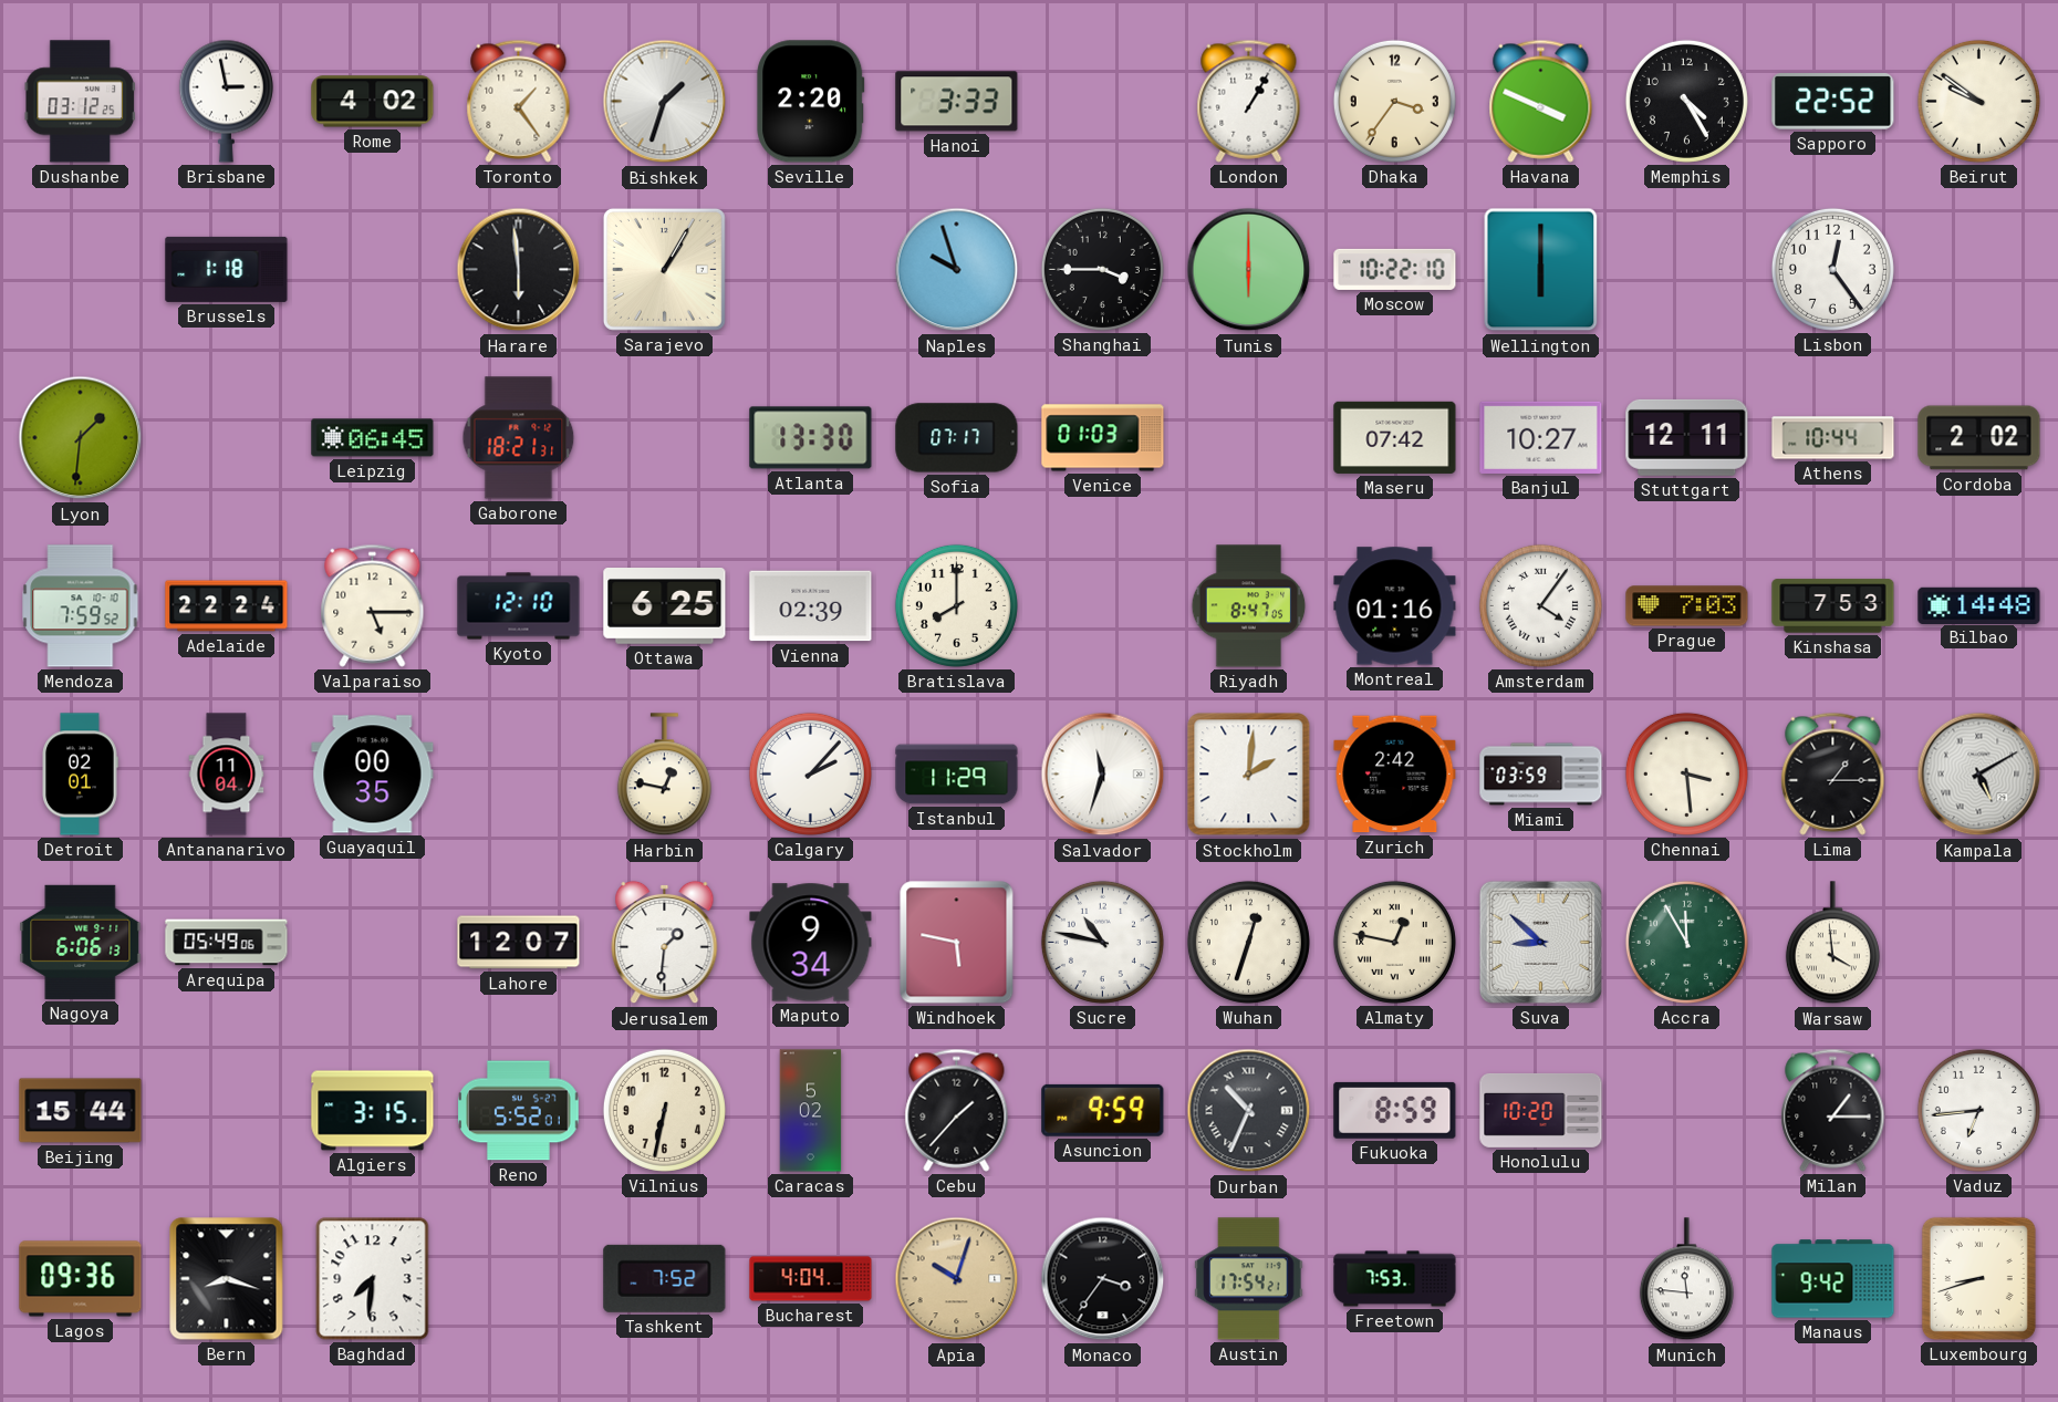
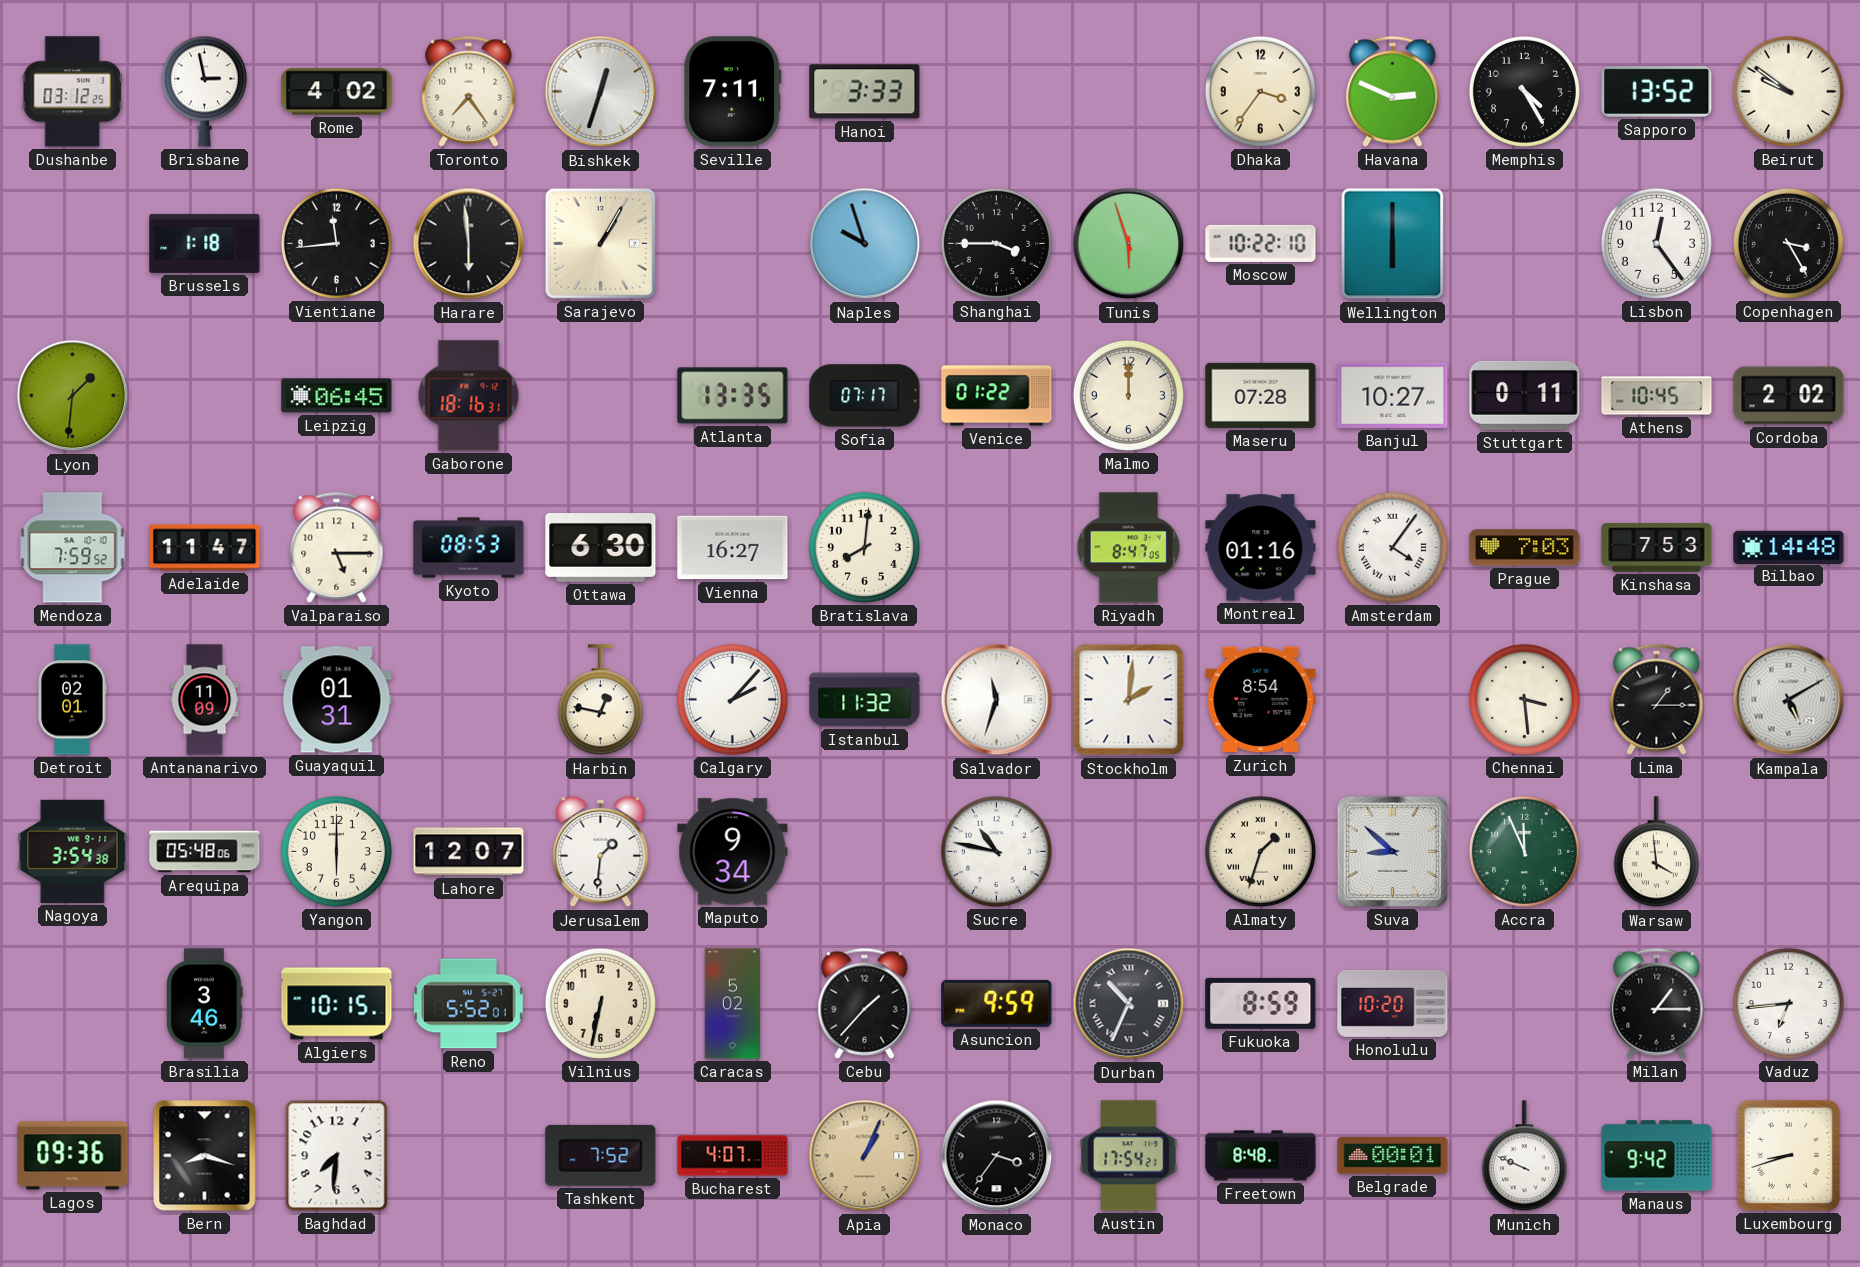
Toronto: 1:24 -> 7:24
Bishkek: 1:33 -> 12:33
Seville: 2:20 -> 7:11
London: 1:05 -> none
Havana: 3:49 -> 2:49
Sapporo: 22:52 -> 13:52
Vientiane: none -> 11:44
Tunis: 6:00 -> 5:57
Copenhagen: none -> 3:25
Gaborone: 18:21 -> 18:16
Atlanta: 13:30 -> 13:35
Venice: 01:03 -> 01:22
Malmo: none -> 12:00
Maseru: 07:42 -> 07:28
Stuttgart: 12:11 -> 0:11
Athens: 10:44 -> 10:45
Adelaide: 22:24 -> 11:47
Kyoto: 12:10 -> 08:53
Ottawa: 6:25 -> 6:30
Vienna: 02:39 -> 16:27
Bratislava: 8:00 -> 8:01
Antananarivo: 11:04 -> 11:09
Guayaquil: 00:35 -> 01:31
Istanbul: 11:29 -> 11:32
Zurich: 2:42 -> 8:54
Miami: 03:59 -> none
Nagoya: 6:06 -> 3:54
Arequipa: 05:49 -> 05:48
Yangon: none -> 6:00
Windhoek: 5:47 -> none
Wuhan: 12:33 -> none
Almaty: 12:47 -> 1:33
Accra: 11:55 -> 11:56
Beijing: 15:44 -> none
Brasilia: none -> 3:46
Algiers: 3:15 -> 10:15
Bucharest: 4:04 -> 4:07
Apia: 10:03 -> 1:04
Freetown: 7:53 -> 8:48
Belgrade: none -> 00:01
Munich: 11:46 -> 9:49
